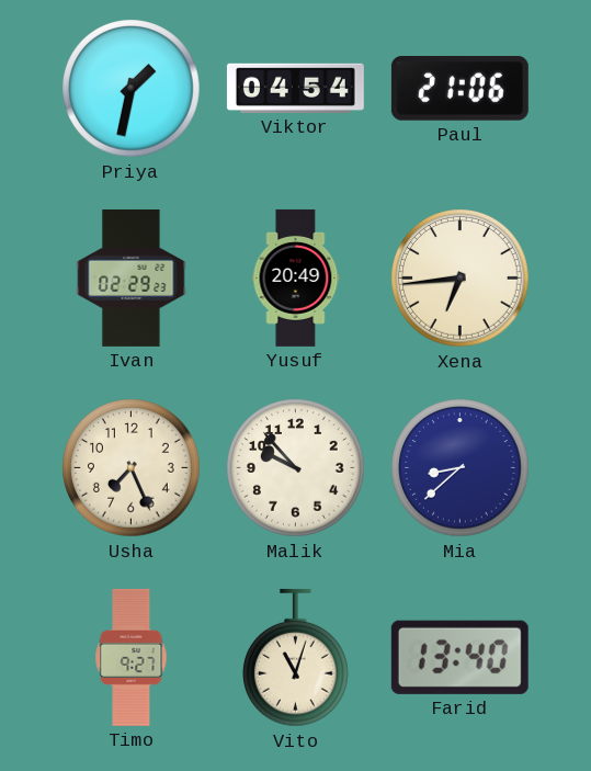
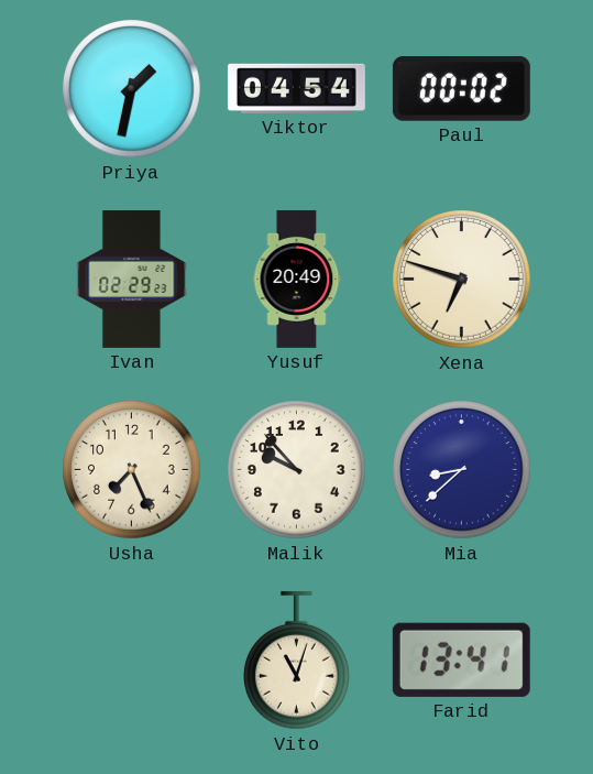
Paul: 21:06 -> 00:02
Xena: 6:44 -> 6:48
Timo: 9:27 -> none
Farid: 13:40 -> 13:41
